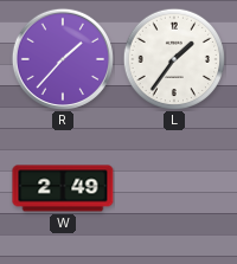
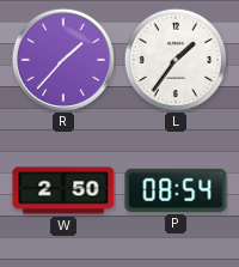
W: 2:49 -> 2:50
P: none -> 08:54
